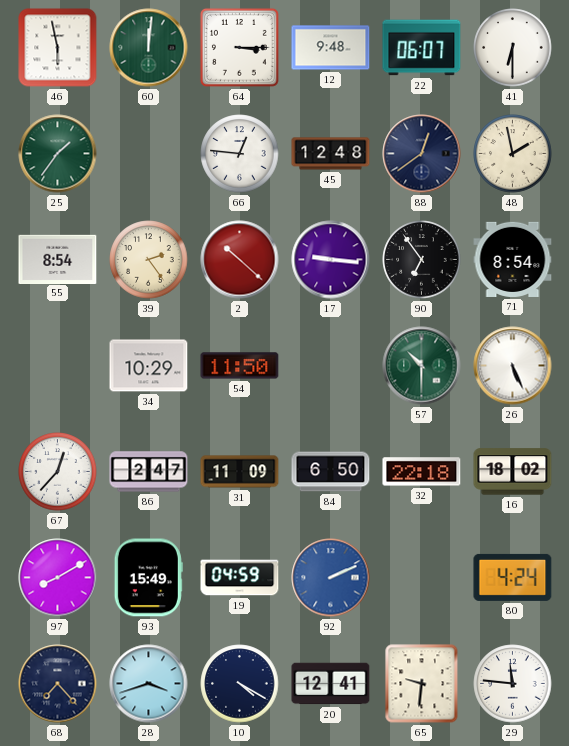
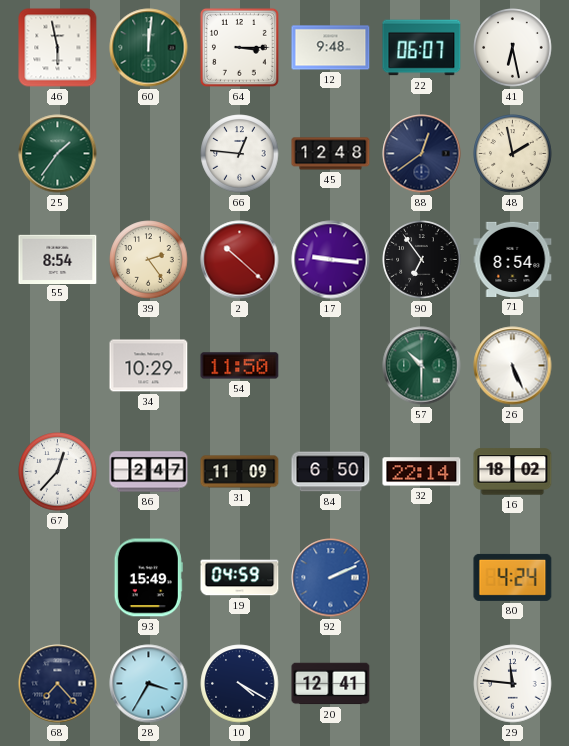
41: 6:30 -> 6:28
32: 22:18 -> 22:14
97: 8:10 -> none
28: 3:42 -> 3:35
65: 9:31 -> none
